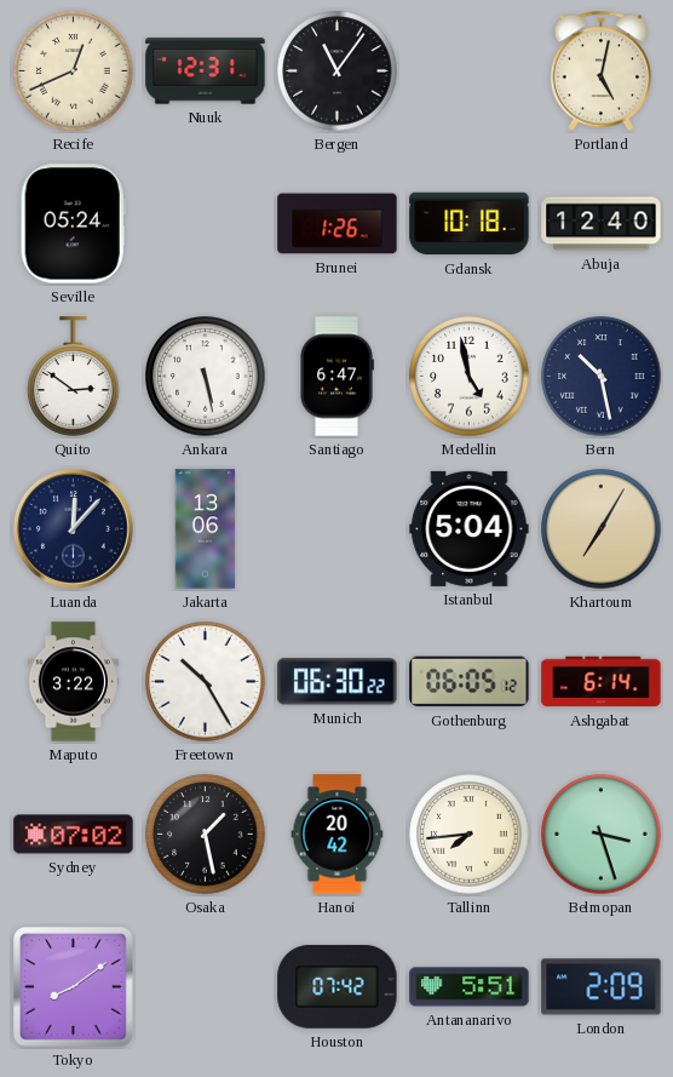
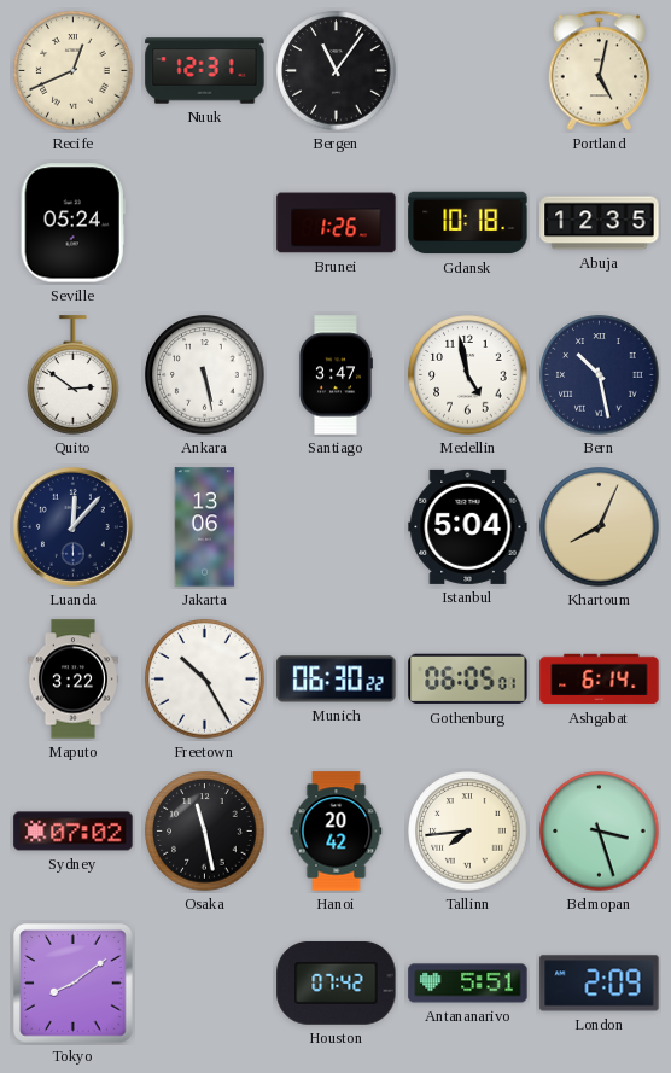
Abuja: 12:40 -> 12:35
Santiago: 6:47 -> 3:47
Khartoum: 7:05 -> 8:04
Gothenburg: 06:05:12 -> 06:05:01
Osaka: 1:28 -> 11:28
